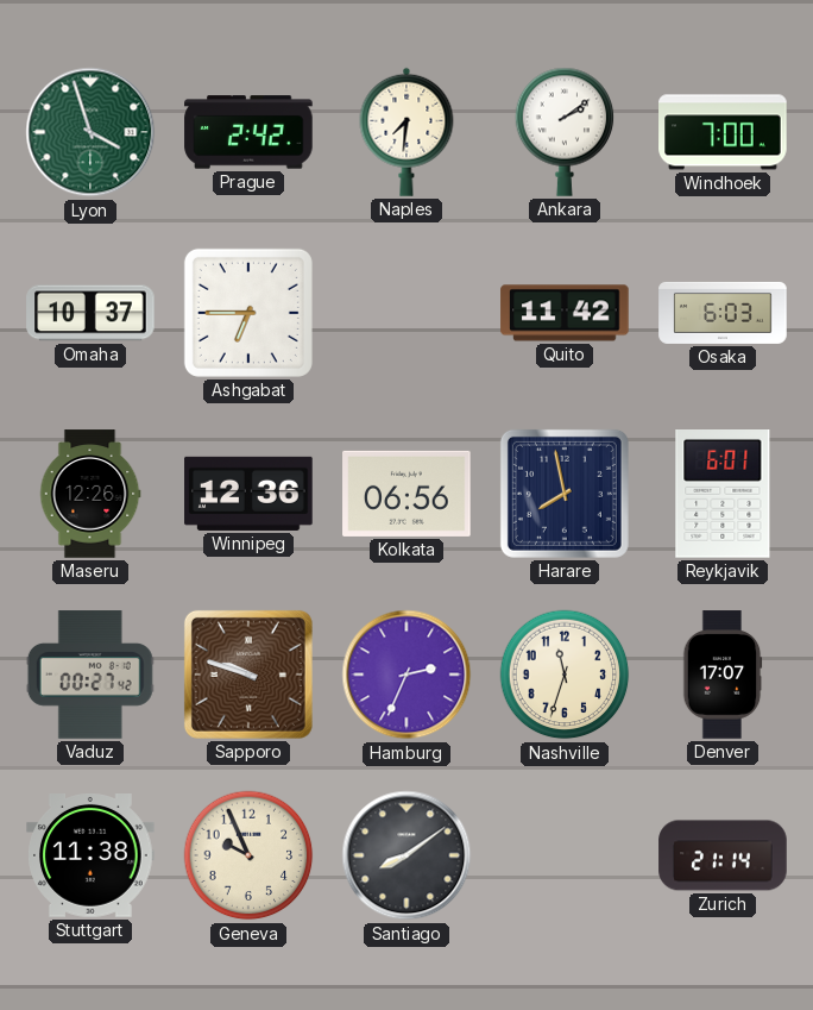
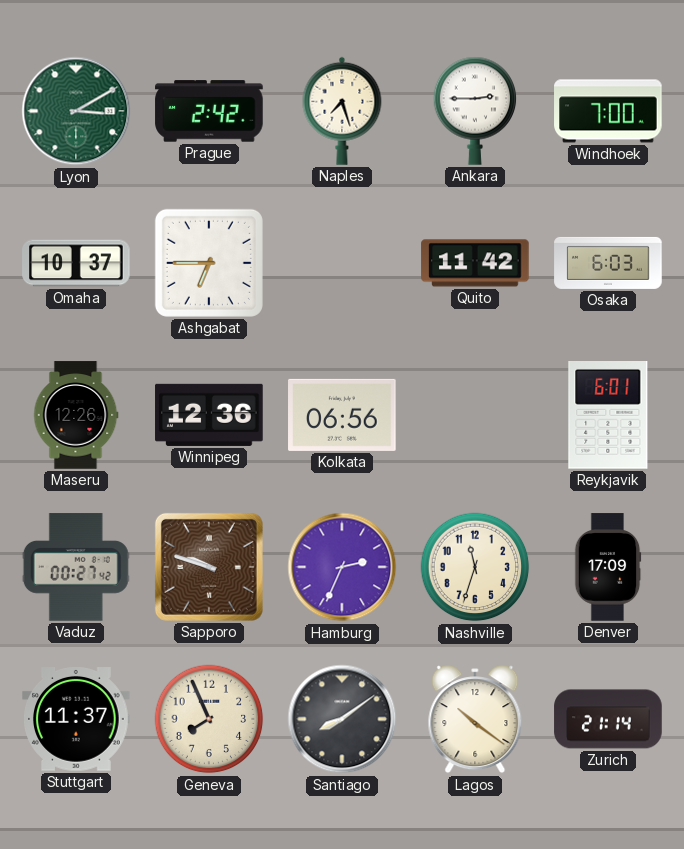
Lyon: 3:57 -> 3:10
Naples: 7:31 -> 7:27
Ankara: 2:09 -> 2:45
Harare: 7:58 -> none
Denver: 17:07 -> 17:09
Stuttgart: 11:38 -> 11:37
Geneva: 9:56 -> 7:56
Lagos: none -> 10:21
